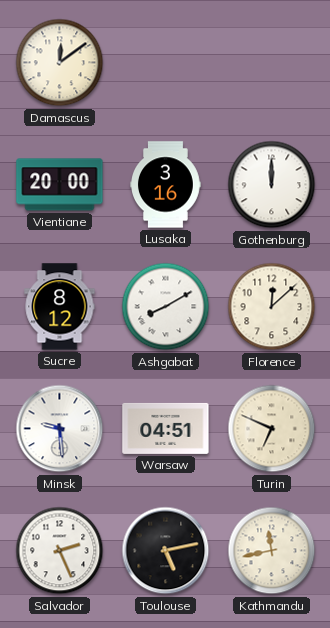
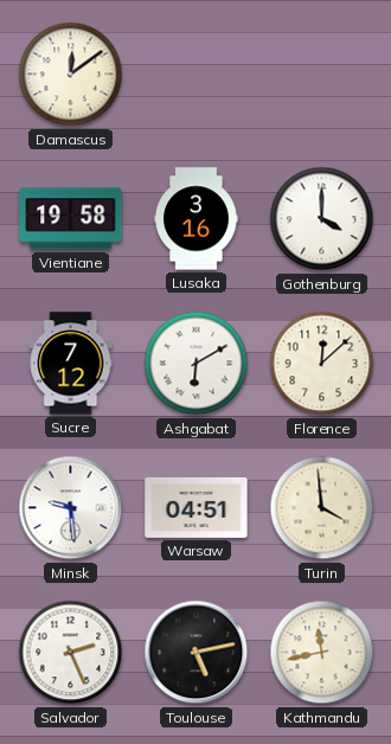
Vientiane: 20:00 -> 19:58
Gothenburg: 12:00 -> 4:00
Sucre: 8:12 -> 7:12
Ashgabat: 8:10 -> 6:10
Turin: 6:49 -> 3:59
